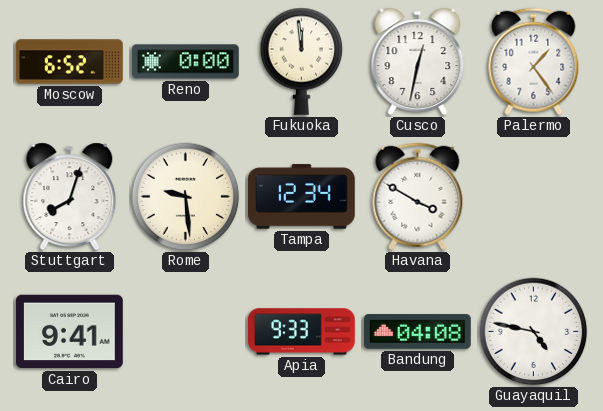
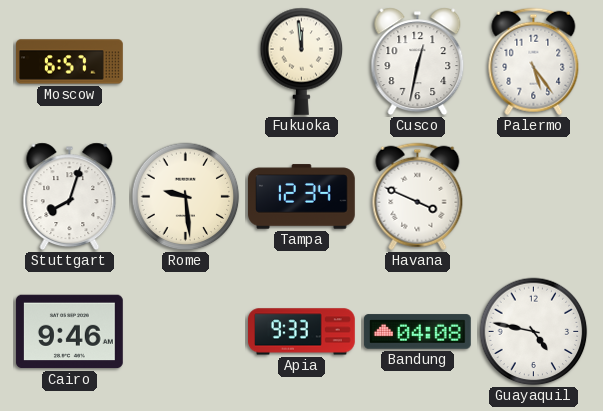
Moscow: 6:52 -> 6:57
Reno: 0:00 -> none
Palermo: 1:24 -> 5:24
Havana: 3:50 -> 3:49
Cairo: 9:41 -> 9:46
